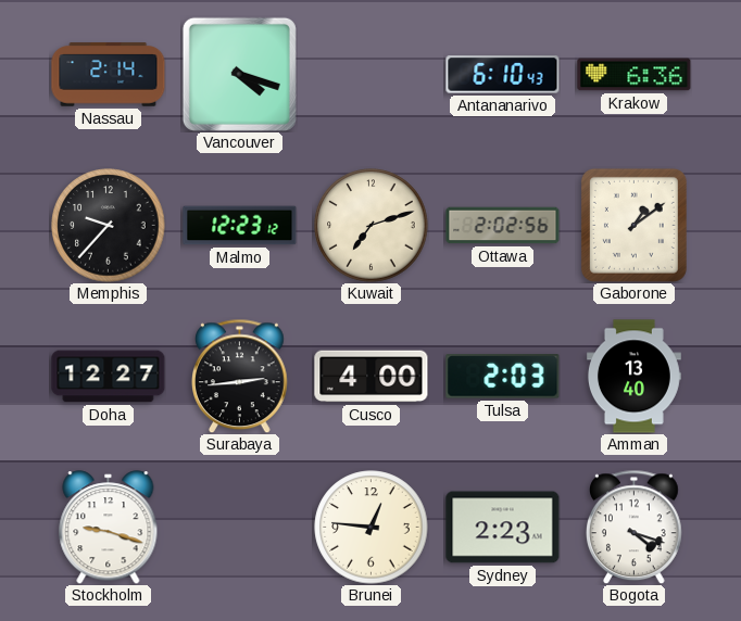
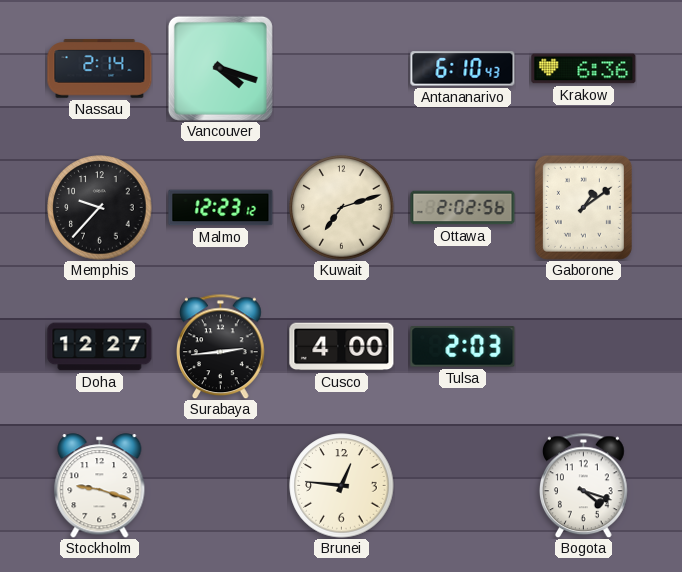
Amman: 13:40 -> none
Sydney: 2:23 -> none
